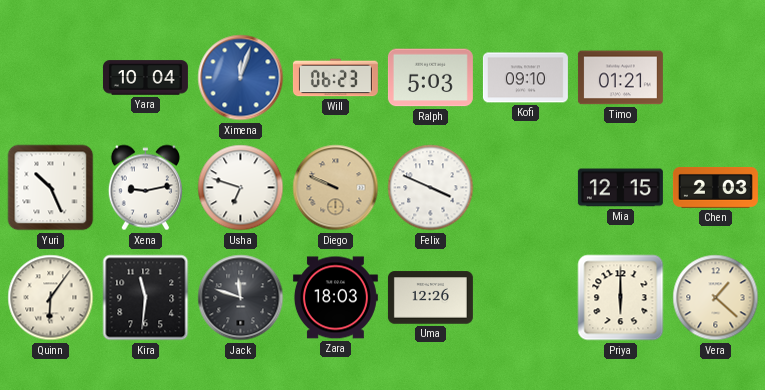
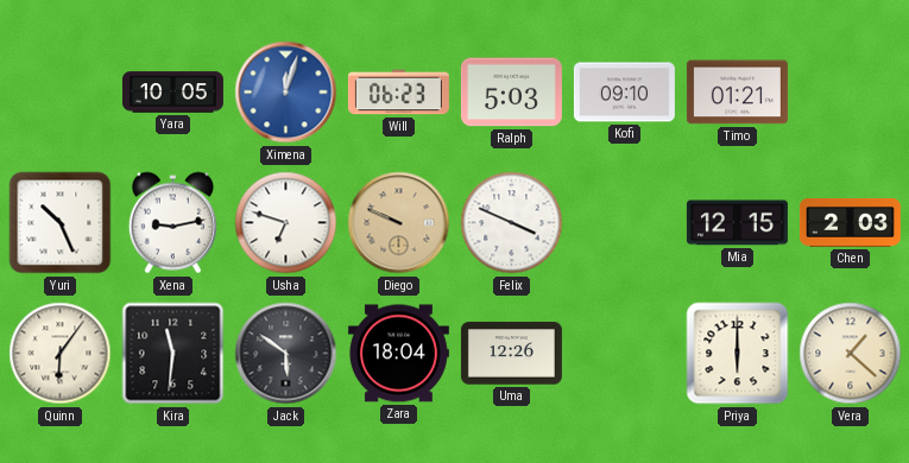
Yara: 10:04 -> 10:05
Jack: 11:48 -> 5:51
Zara: 18:03 -> 18:04
